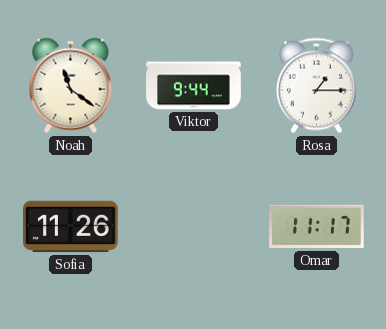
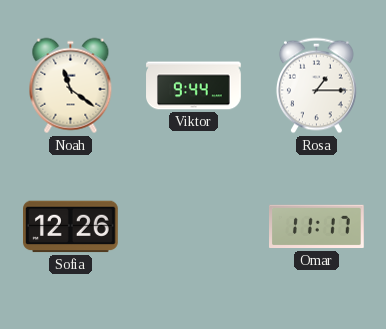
Sofia: 11:26 -> 12:26
